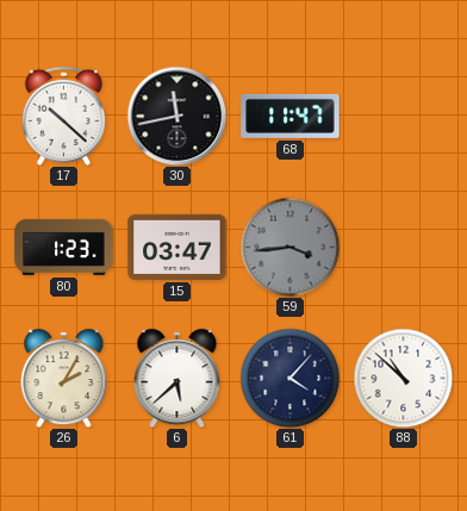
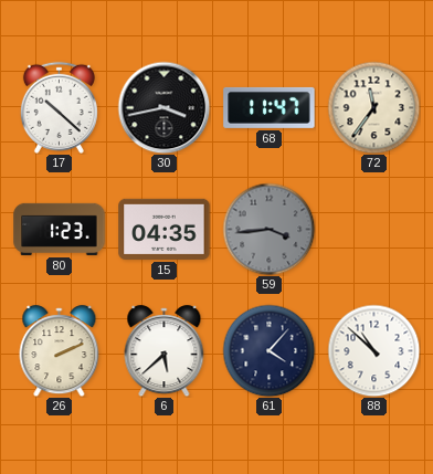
30: 11:43 -> 3:43
72: none -> 11:36
15: 03:47 -> 04:35
26: 2:05 -> 2:11
